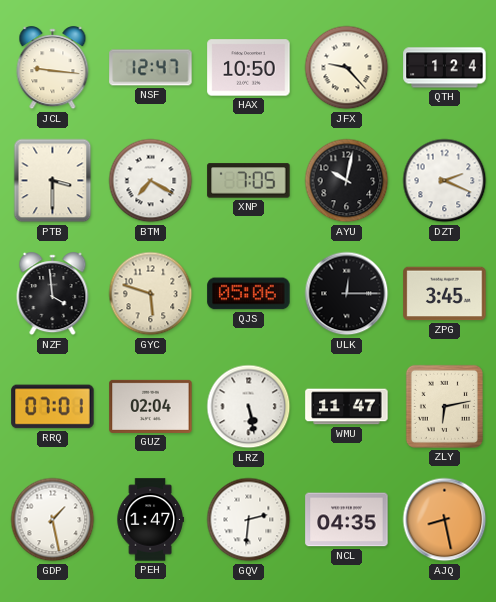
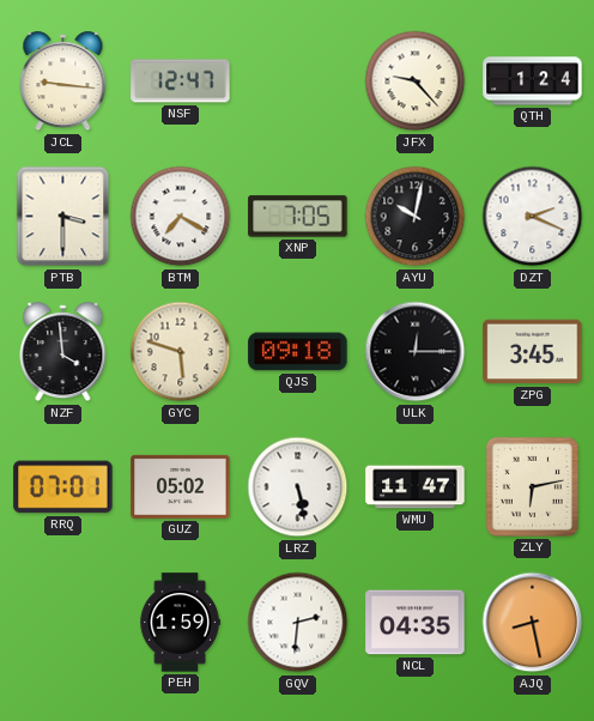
HAX: 10:50 -> none
QJS: 05:06 -> 09:18
GUZ: 02:04 -> 05:02
GDP: 1:28 -> none
PEH: 1:47 -> 1:59
